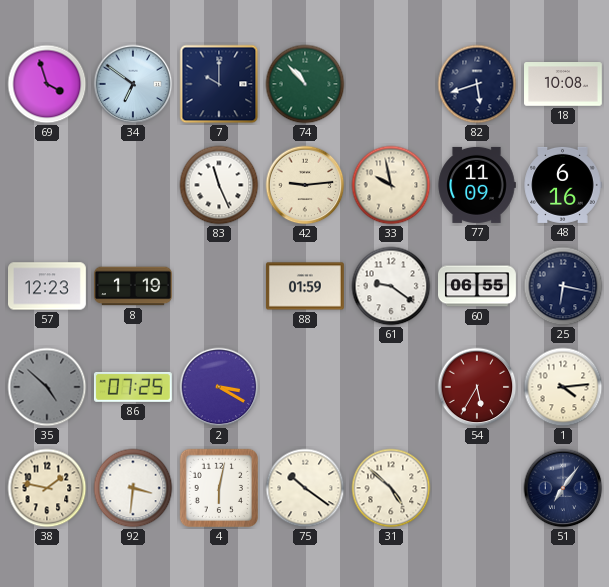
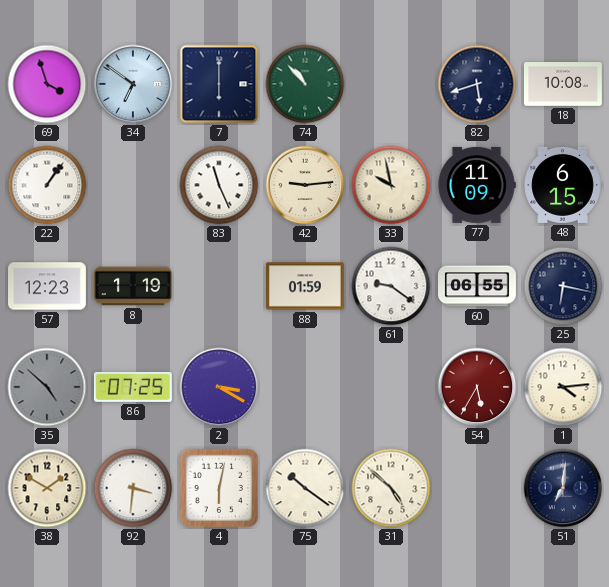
7: 10:00 -> 6:00
22: none -> 1:06
48: 6:16 -> 6:15
38: 1:47 -> 1:50
51: 7:06 -> 7:01
